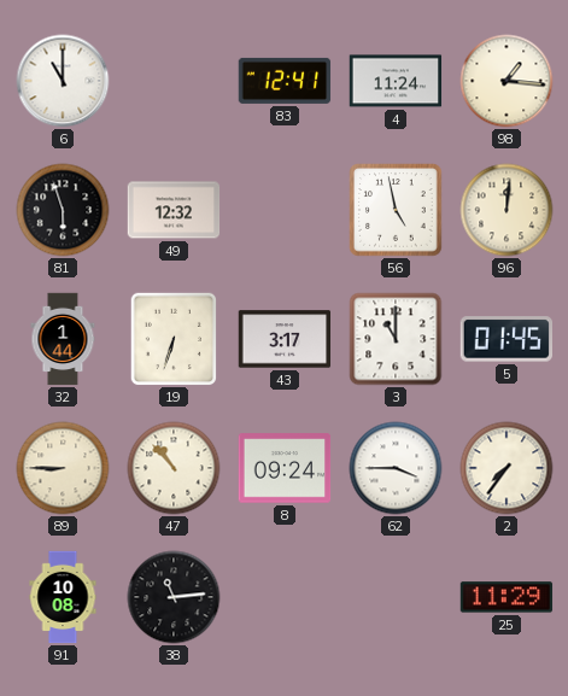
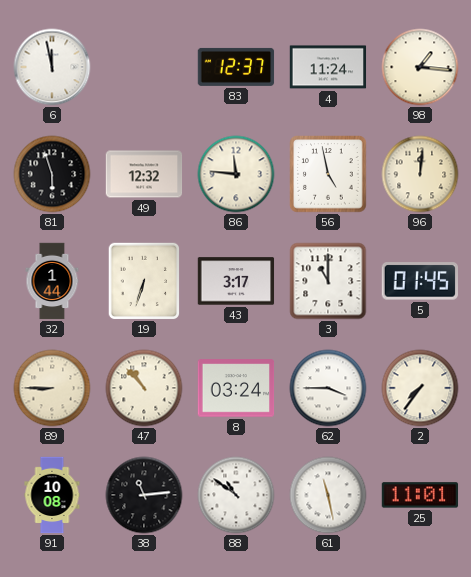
6: 11:00 -> 11:58
83: 12:41 -> 12:37
86: none -> 11:46
8: 09:24 -> 03:24
88: none -> 10:51
61: none -> 11:28
25: 11:29 -> 11:01
